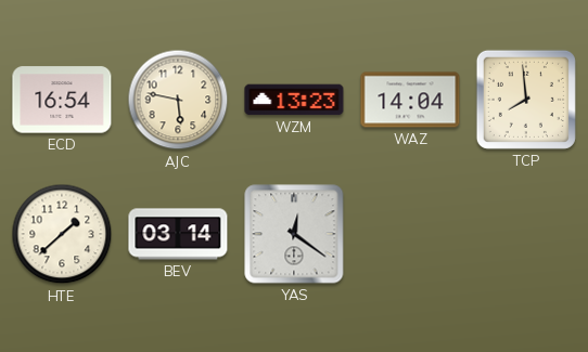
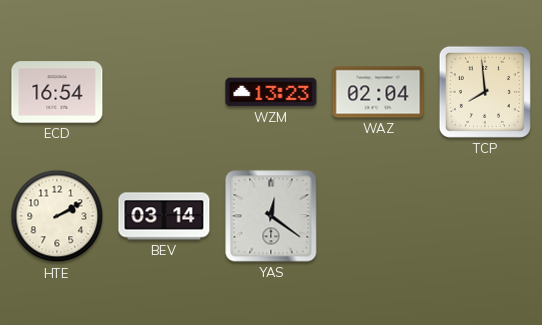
AJC: 5:47 -> none
WAZ: 14:04 -> 02:04
HTE: 1:38 -> 2:10
